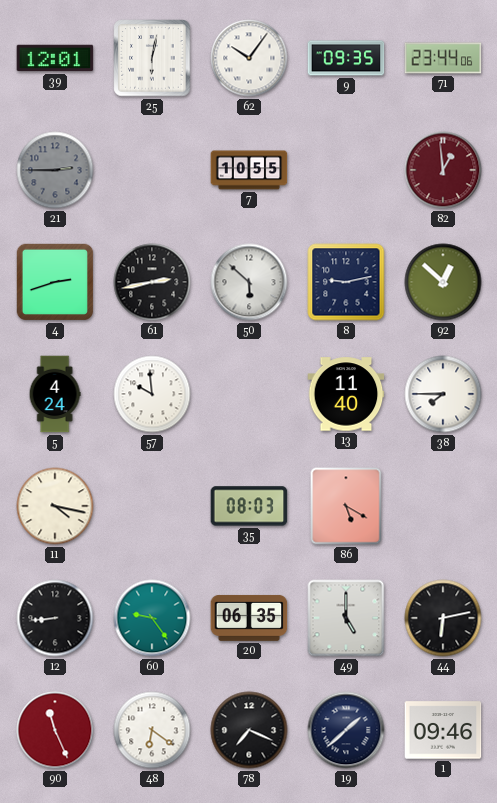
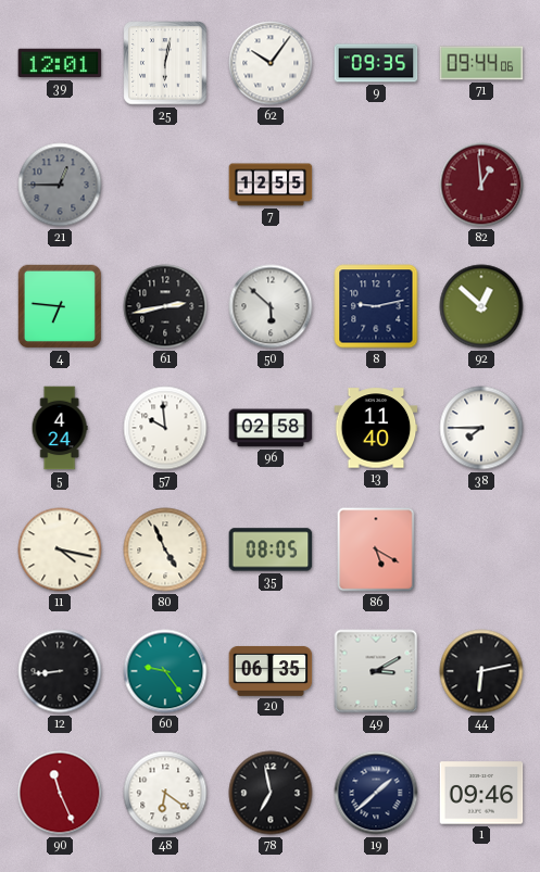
71: 23:44 -> 09:44
21: 2:45 -> 12:45
7: 10:55 -> 12:55
4: 2:42 -> 6:46
96: none -> 02:58
80: none -> 4:56
35: 08:03 -> 08:05
49: 5:00 -> 3:10
78: 7:19 -> 6:58
